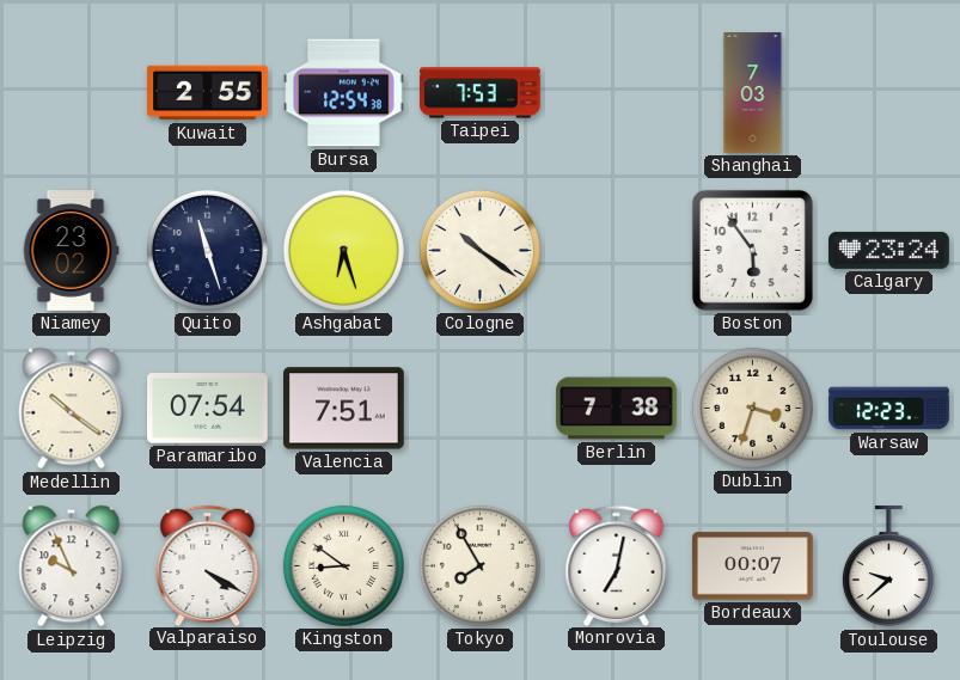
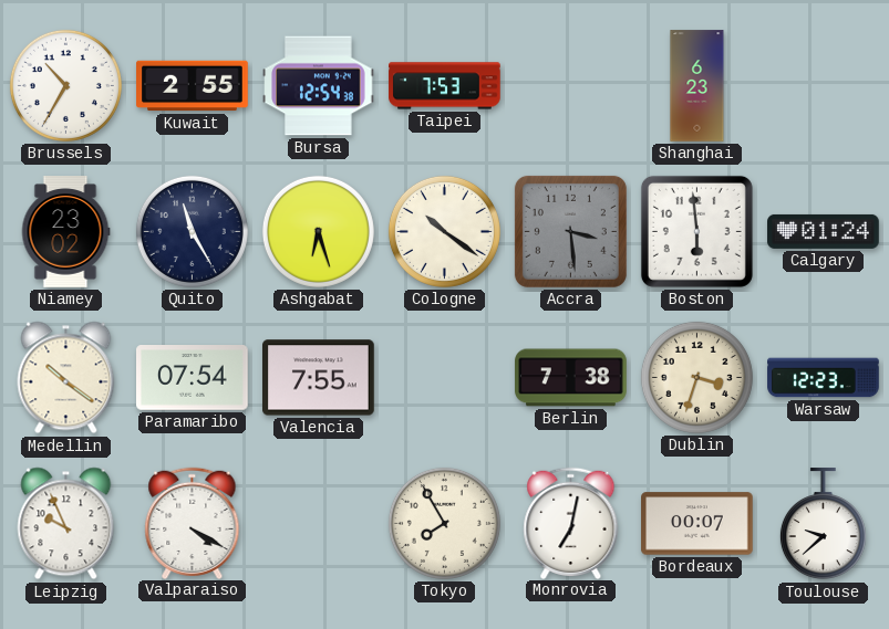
Brussels: none -> 10:35
Shanghai: 7:03 -> 6:23
Quito: 11:27 -> 11:25
Accra: none -> 3:29
Boston: 5:54 -> 5:59
Calgary: 23:24 -> 01:24
Valencia: 7:51 -> 7:55
Kingston: 8:51 -> none
